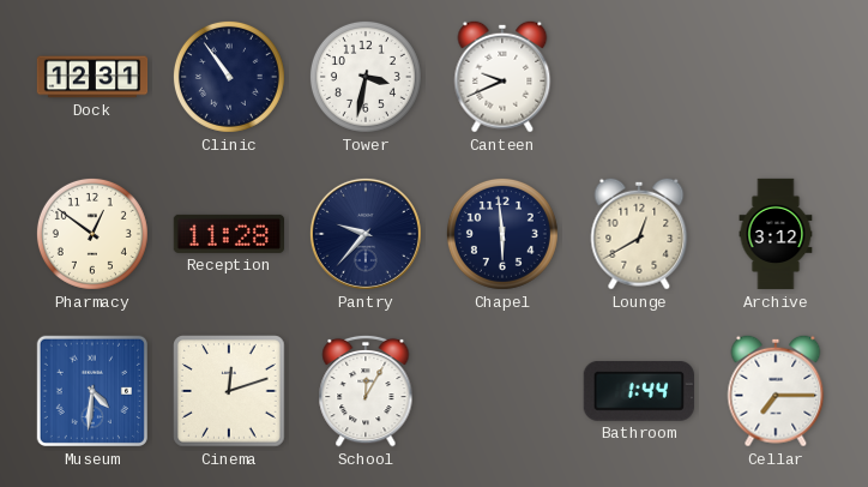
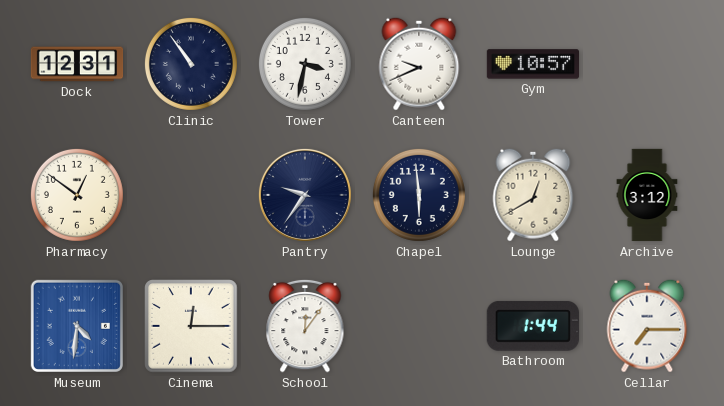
Gym: none -> 10:57
Reception: 11:28 -> none
Pantry: 9:37 -> 9:36
Cinema: 12:12 -> 12:15
School: 12:05 -> 12:06
